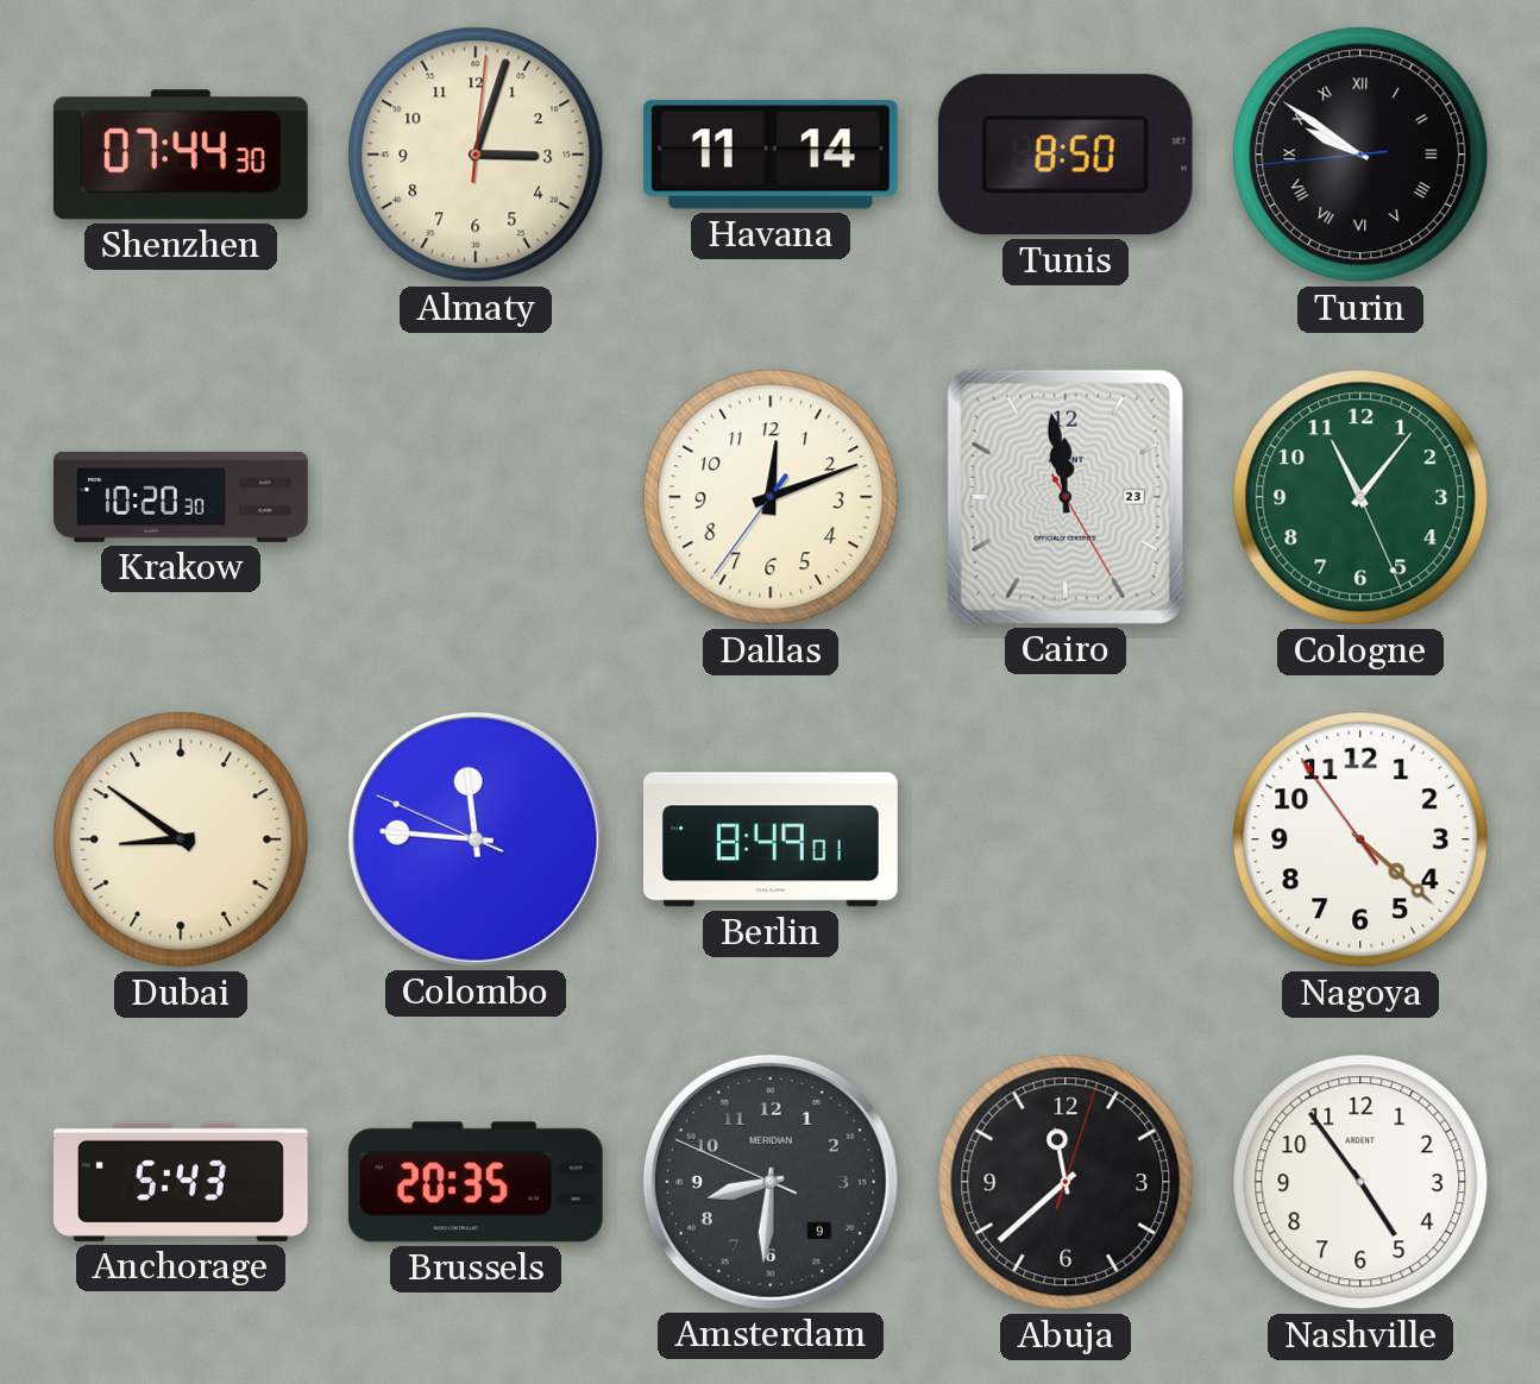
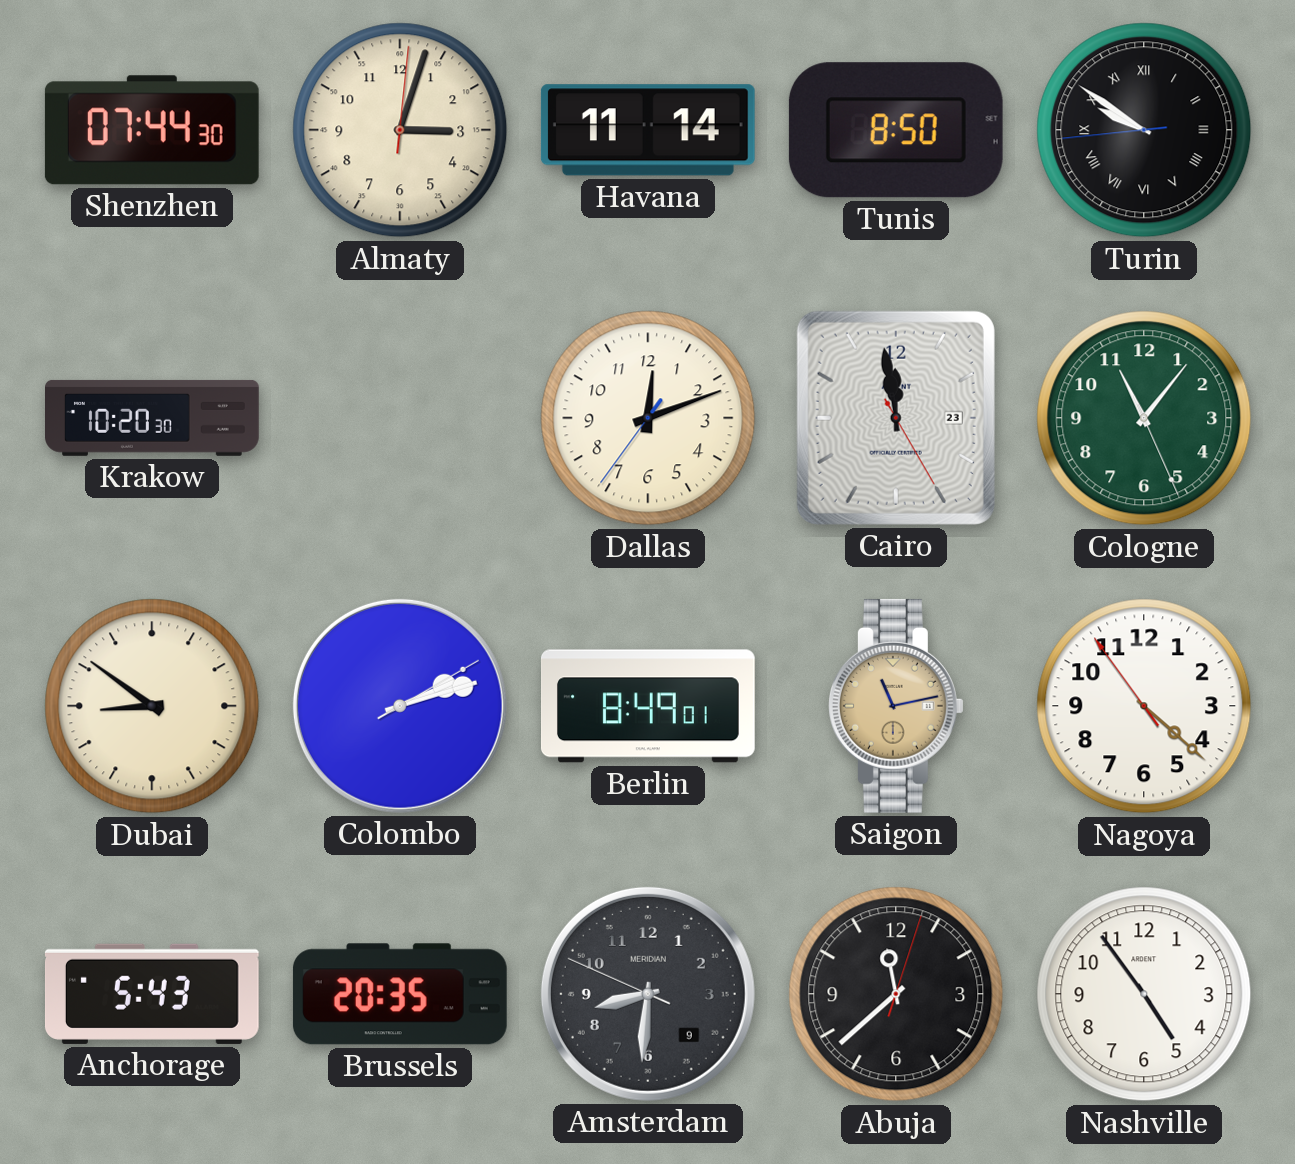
Colombo: 11:45 -> 2:12
Saigon: none -> 11:13
